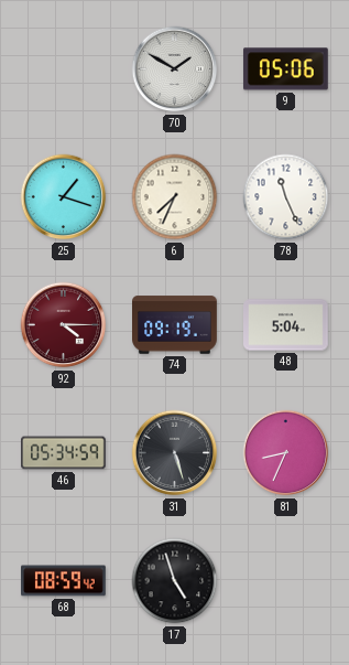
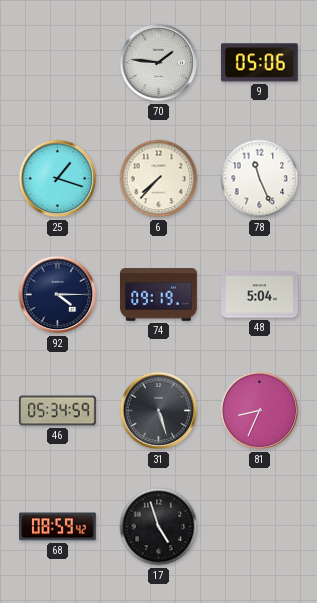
70: 1:50 -> 1:46
6: 7:34 -> 7:37
92 dial: burgundy -> navy
